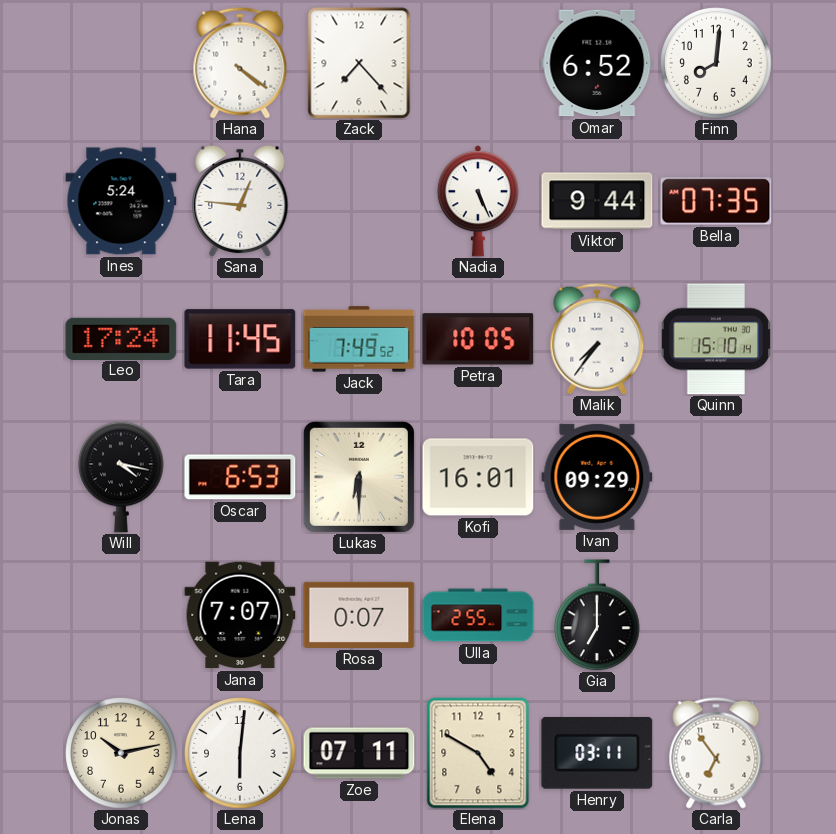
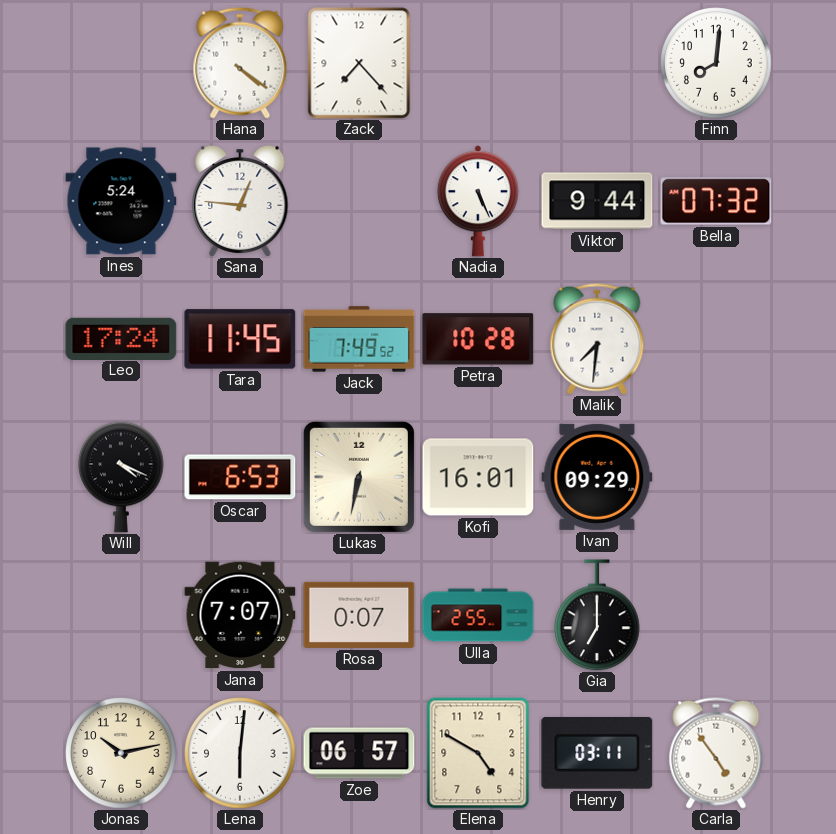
Omar: 6:52 -> none
Bella: 07:35 -> 07:32
Petra: 10:05 -> 10:28
Malik: 7:36 -> 7:31
Quinn: 15:10 -> none
Will: 4:17 -> 4:19
Lukas: 6:30 -> 6:32
Zoe: 07:11 -> 06:57
Carla: 6:54 -> 4:54
